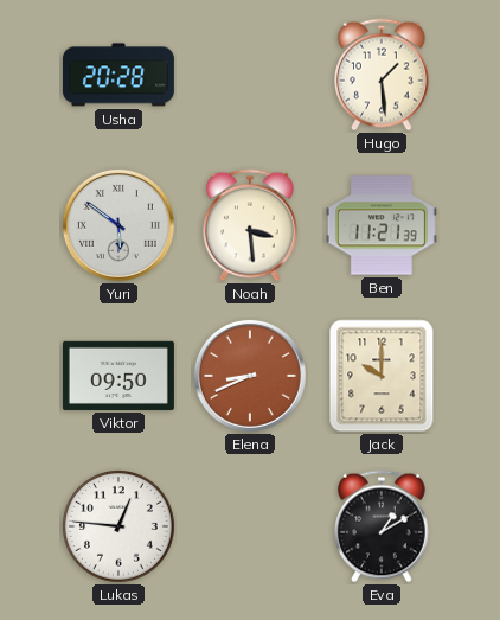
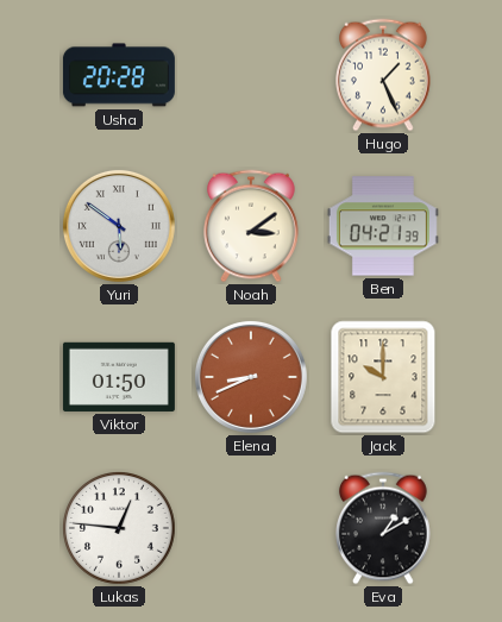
Hugo: 1:29 -> 1:26
Noah: 3:29 -> 3:09
Ben: 11:21 -> 04:21
Viktor: 09:50 -> 01:50
